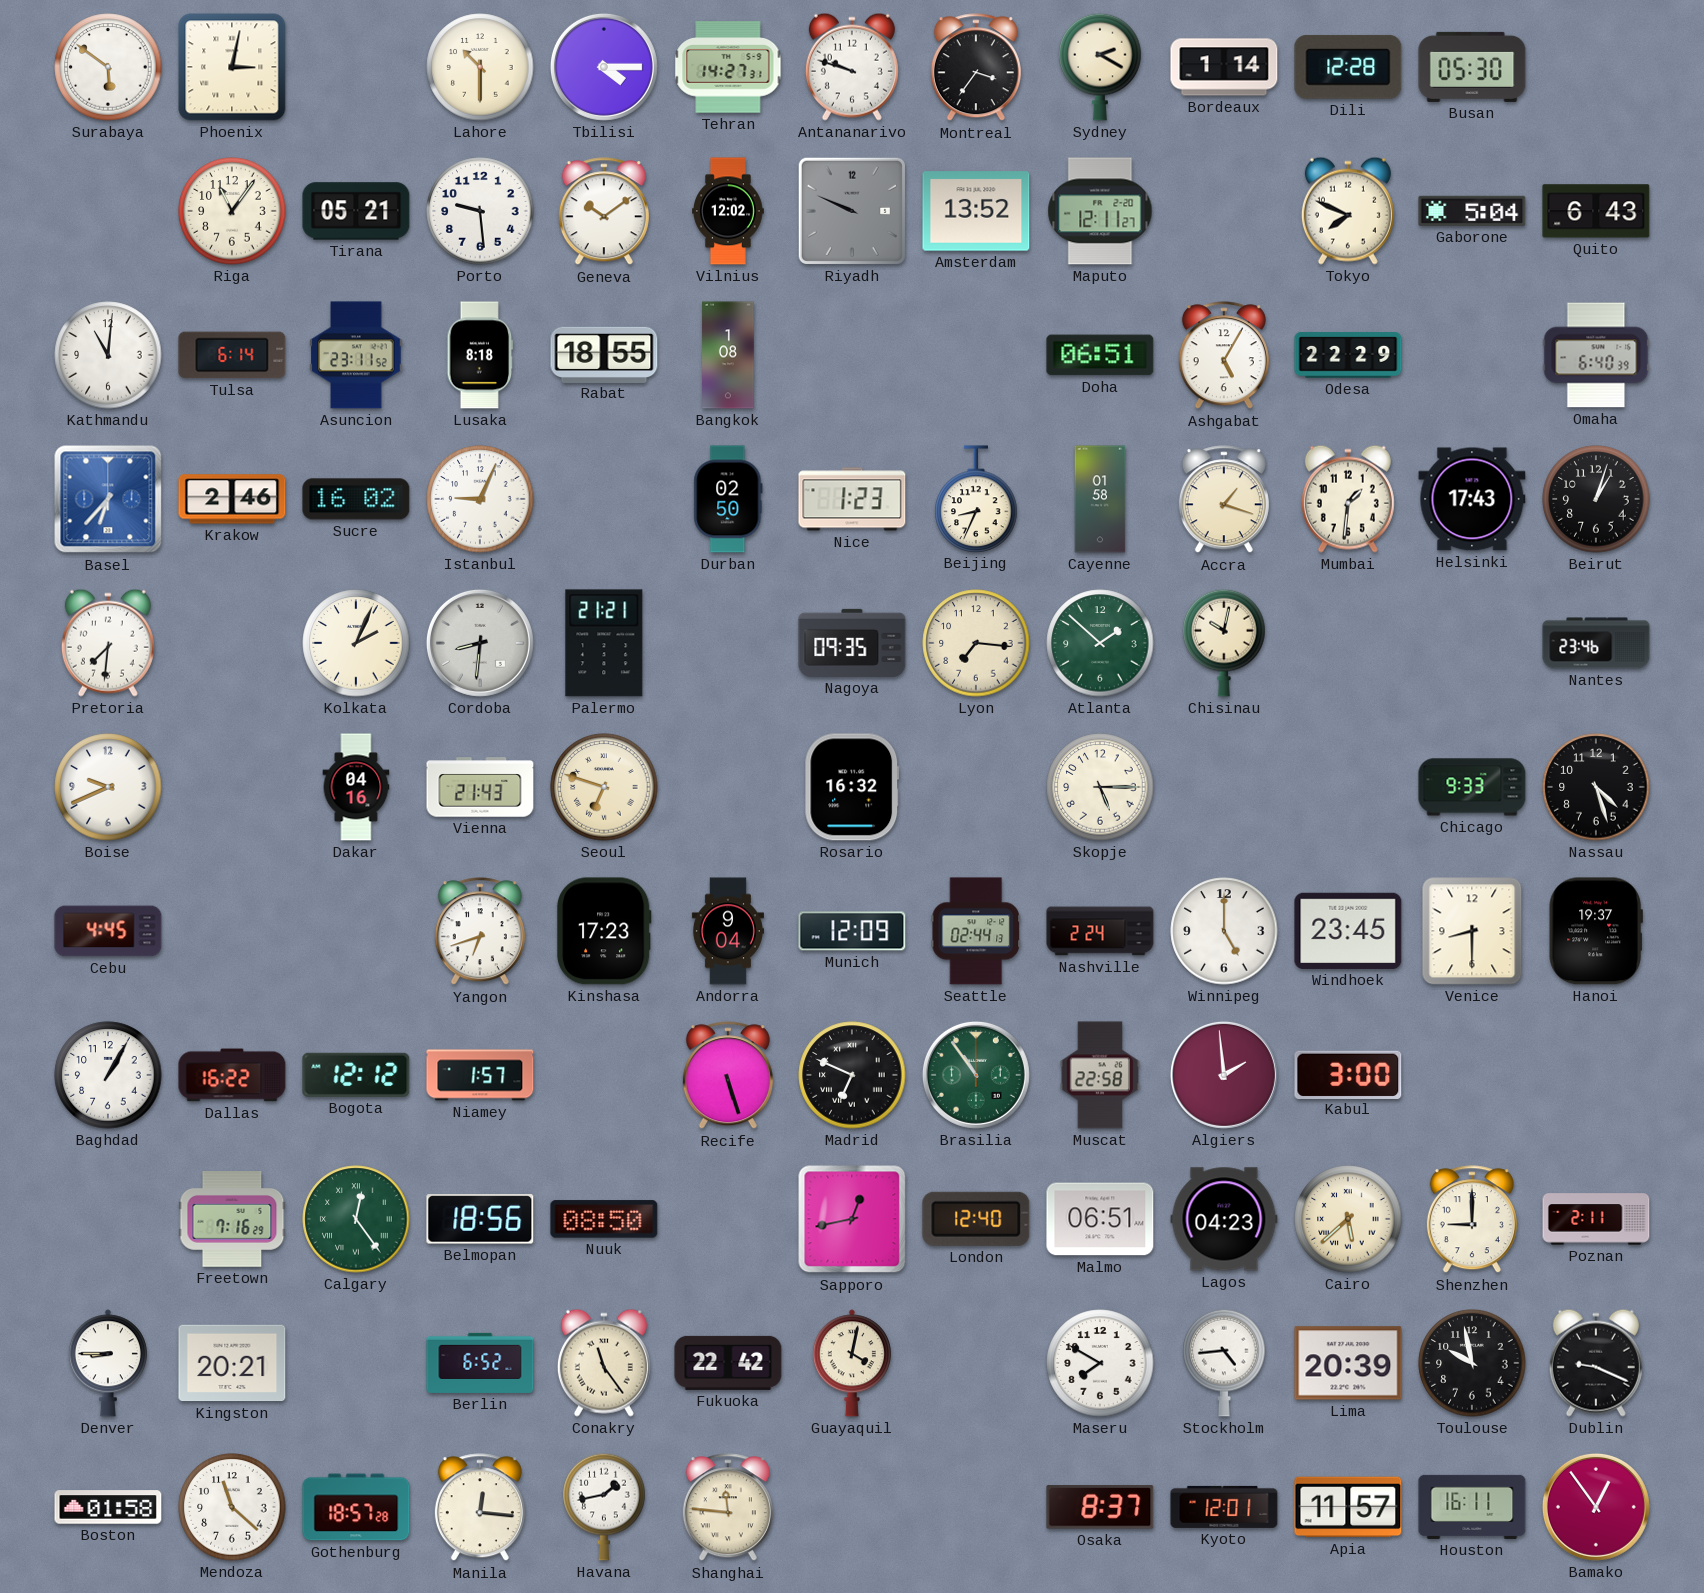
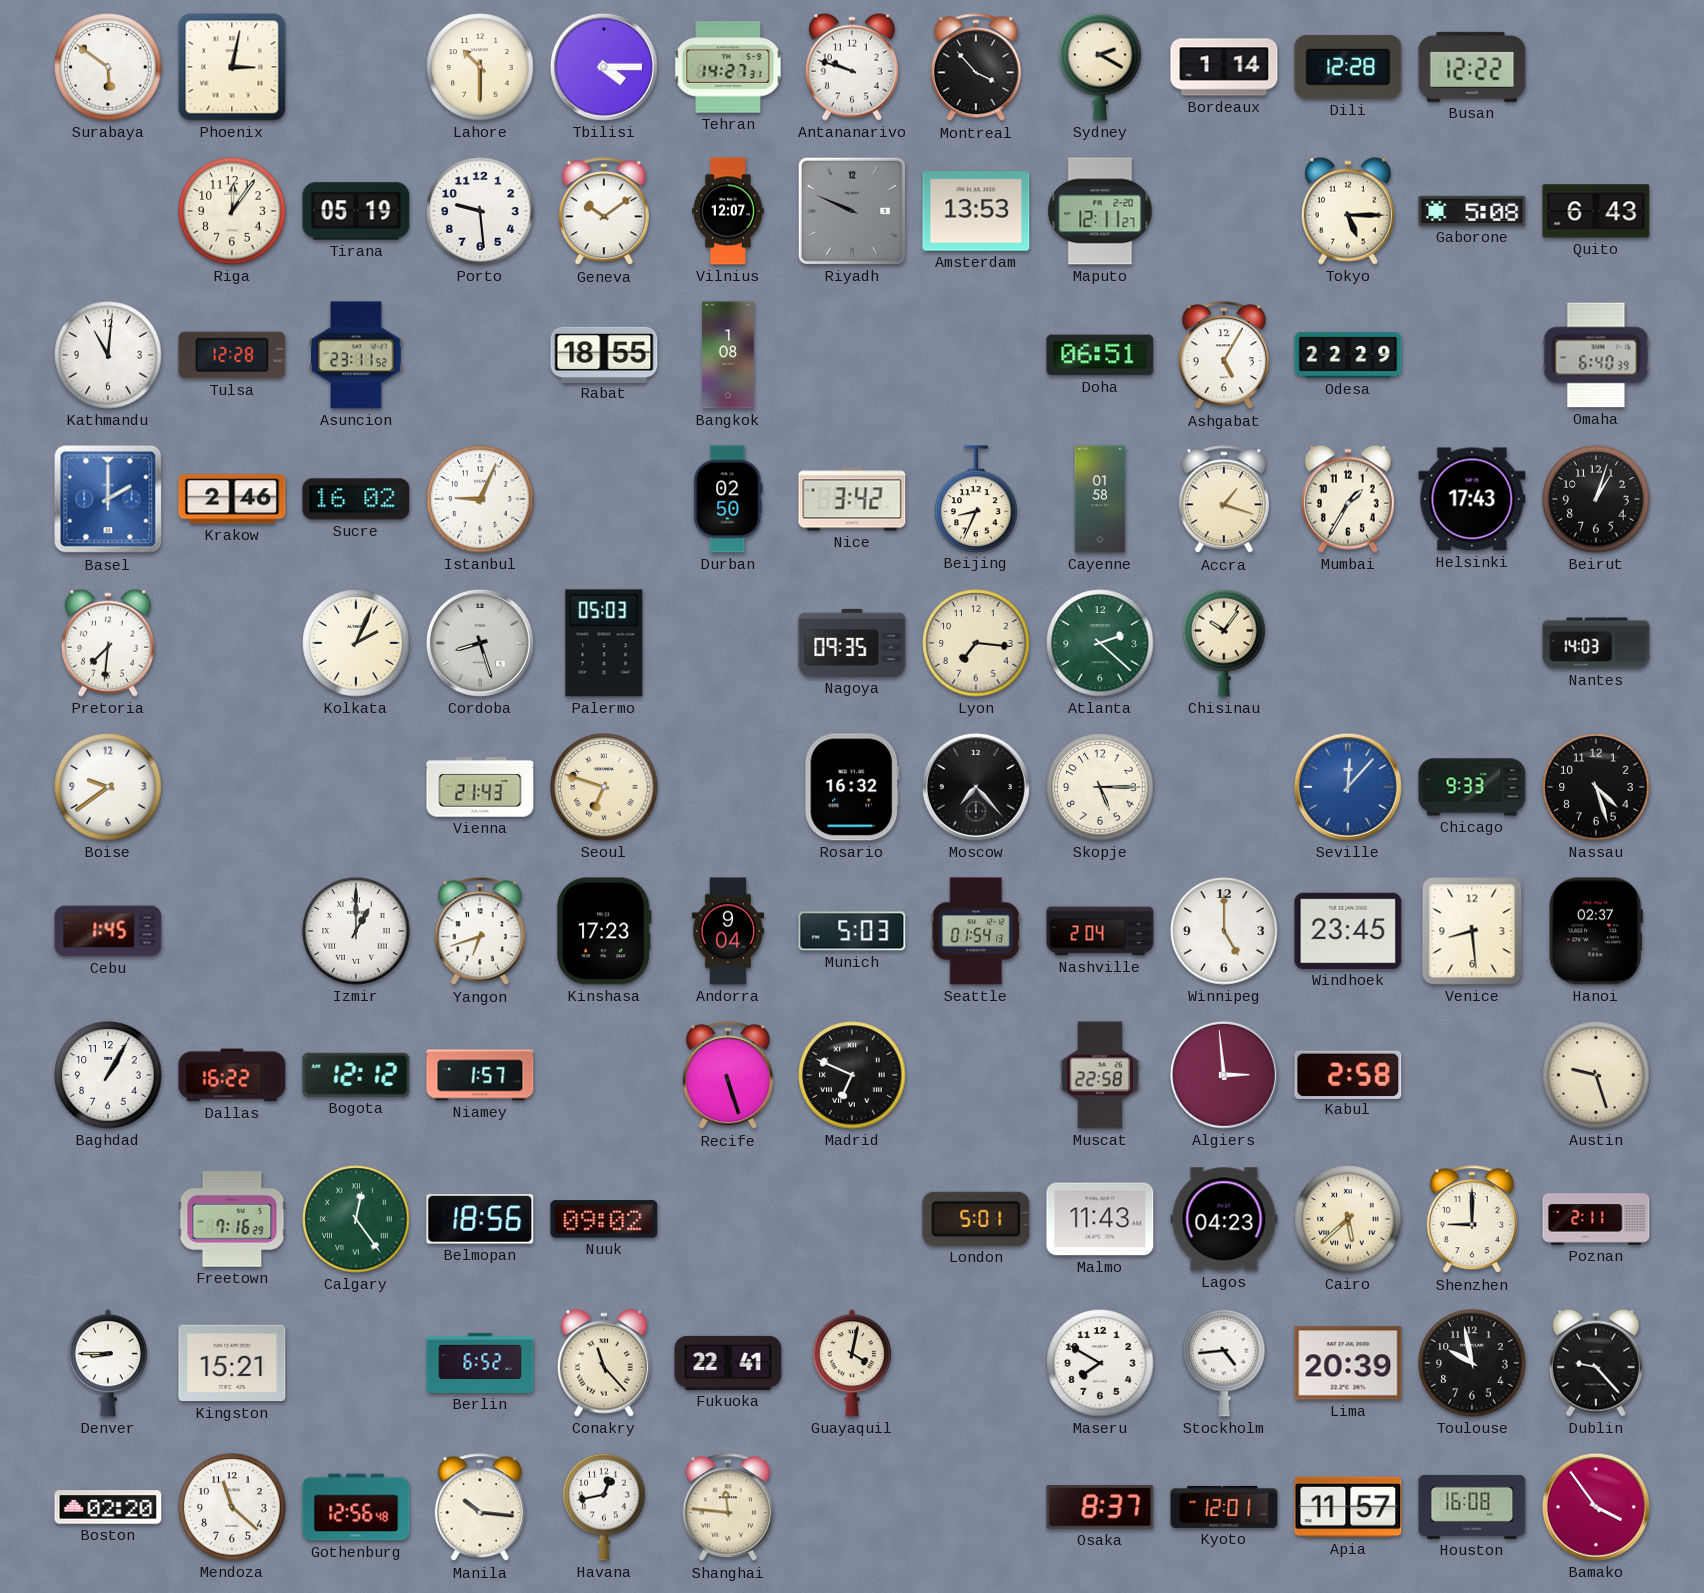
Montreal: 3:36 -> 3:53
Busan: 05:30 -> 12:22
Riga: 11:06 -> 12:06
Tirana: 05:21 -> 05:19
Vilnius: 12:02 -> 12:07
Amsterdam: 13:52 -> 13:53
Tokyo: 7:49 -> 5:15
Gaborone: 5:04 -> 5:08
Tulsa: 6:14 -> 12:28
Lusaka: 8:18 -> none
Basel: 6:37 -> 2:00
Nice: 1:23 -> 3:42
Mumbai: 1:31 -> 1:35
Cordoba: 8:31 -> 8:27
Palermo: 21:21 -> 05:03
Atlanta: 1:52 -> 2:22
Chisinau: 10:02 -> 10:06
Nantes: 23:46 -> 14:03
Boise: 9:41 -> 9:39
Dakar: 04:16 -> none
Moscow: none -> 7:23
Seville: none -> 12:07
Cebu: 4:45 -> 1:45
Izmir: none -> 1:00
Munich: 12:09 -> 5:03
Seattle: 02:44 -> 01:54
Nashville: 2:24 -> 2:04
Venice: 8:30 -> 8:29
Hanoi: 19:37 -> 02:37
Brasilia: 10:54 -> none
Algiers: 1:59 -> 2:59
Kabul: 3:00 -> 2:58
Austin: none -> 9:27
Nuuk: 08:50 -> 09:02
Sapporo: 12:43 -> none
London: 12:40 -> 5:01
Malmo: 06:51 -> 11:43
Kingston: 20:21 -> 15:21
Conakry: 11:24 -> 11:23
Fukuoka: 22:42 -> 22:41
Dublin: 9:19 -> 9:23
Boston: 01:58 -> 02:20
Gothenburg: 18:57 -> 12:56
Manila: 12:16 -> 10:16
Havana: 1:43 -> 12:43
Houston: 16:11 -> 16:08
Bamako: 12:54 -> 3:54
